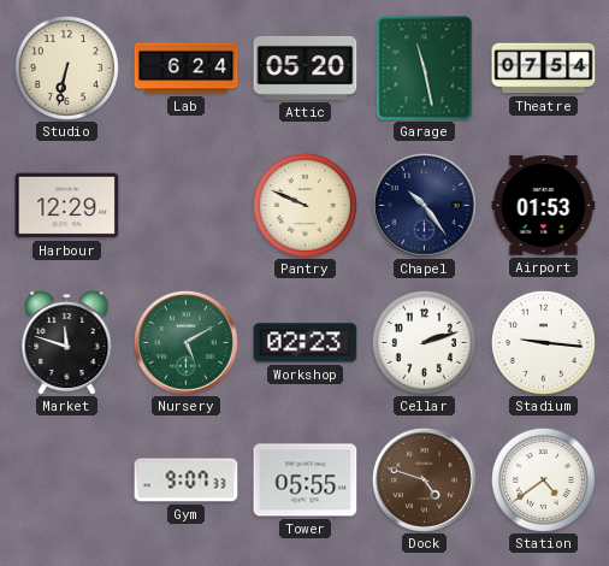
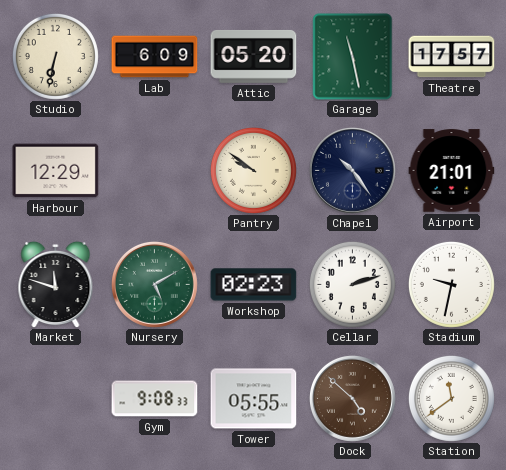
Lab: 6:24 -> 6:09
Theatre: 07:54 -> 17:57
Pantry: 9:49 -> 9:51
Airport: 01:53 -> 21:01
Stadium: 9:16 -> 9:32
Gym: 9:07 -> 9:08
Dock: 4:48 -> 4:52
Station: 4:39 -> 11:39
